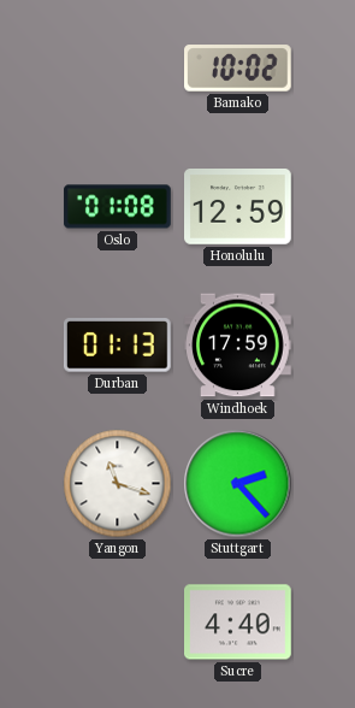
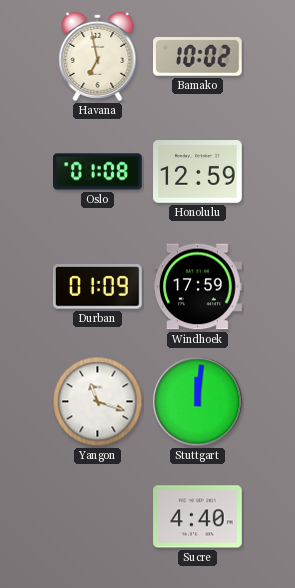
Havana: none -> 6:58
Durban: 01:13 -> 01:09
Stuttgart: 2:23 -> 12:01
